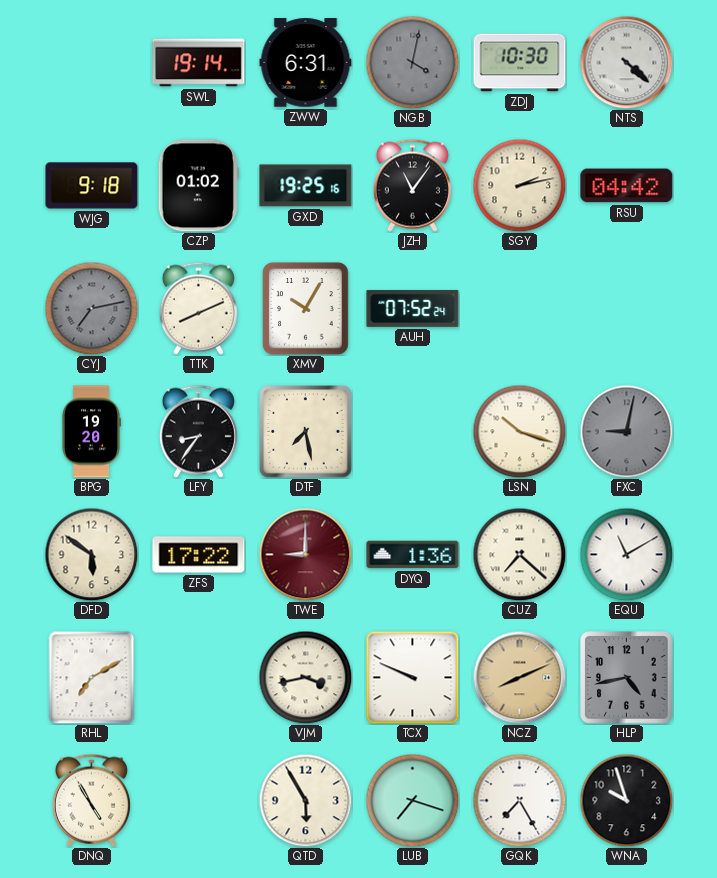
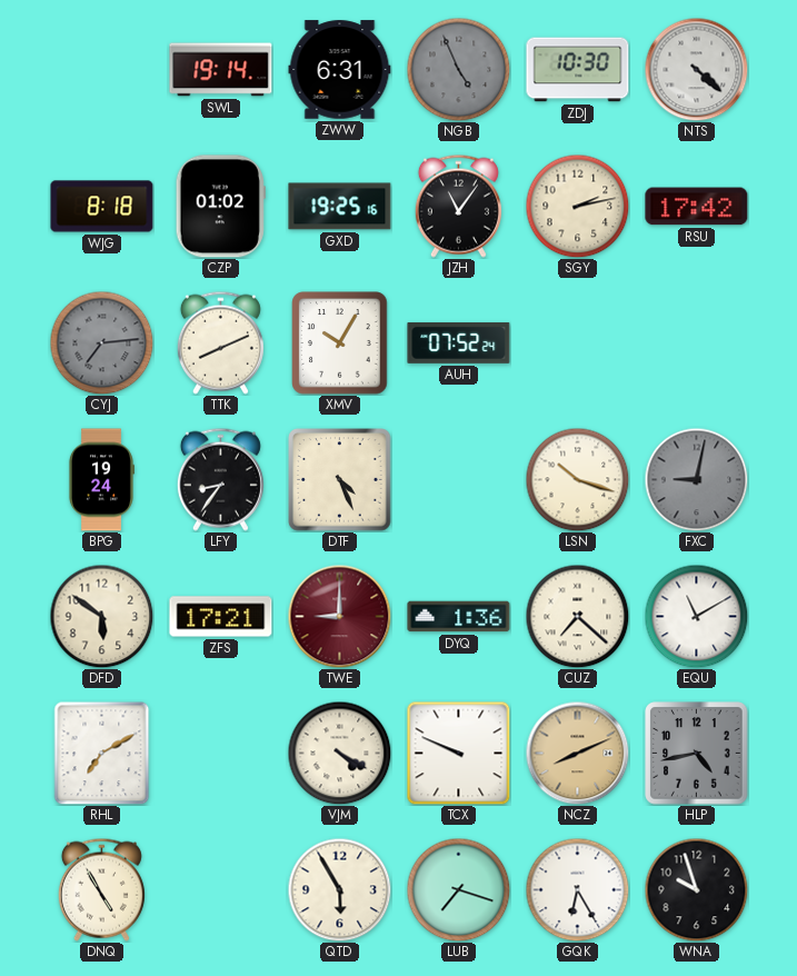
NGB: 4:02 -> 4:56
WJG: 9:18 -> 8:18
RSU: 04:42 -> 17:42
CYJ: 7:13 -> 7:14
BPG: 19:20 -> 19:24
DTF: 7:28 -> 4:26
ZFS: 17:22 -> 17:21
VJM: 3:43 -> 4:20
GQK: 7:25 -> 6:25
